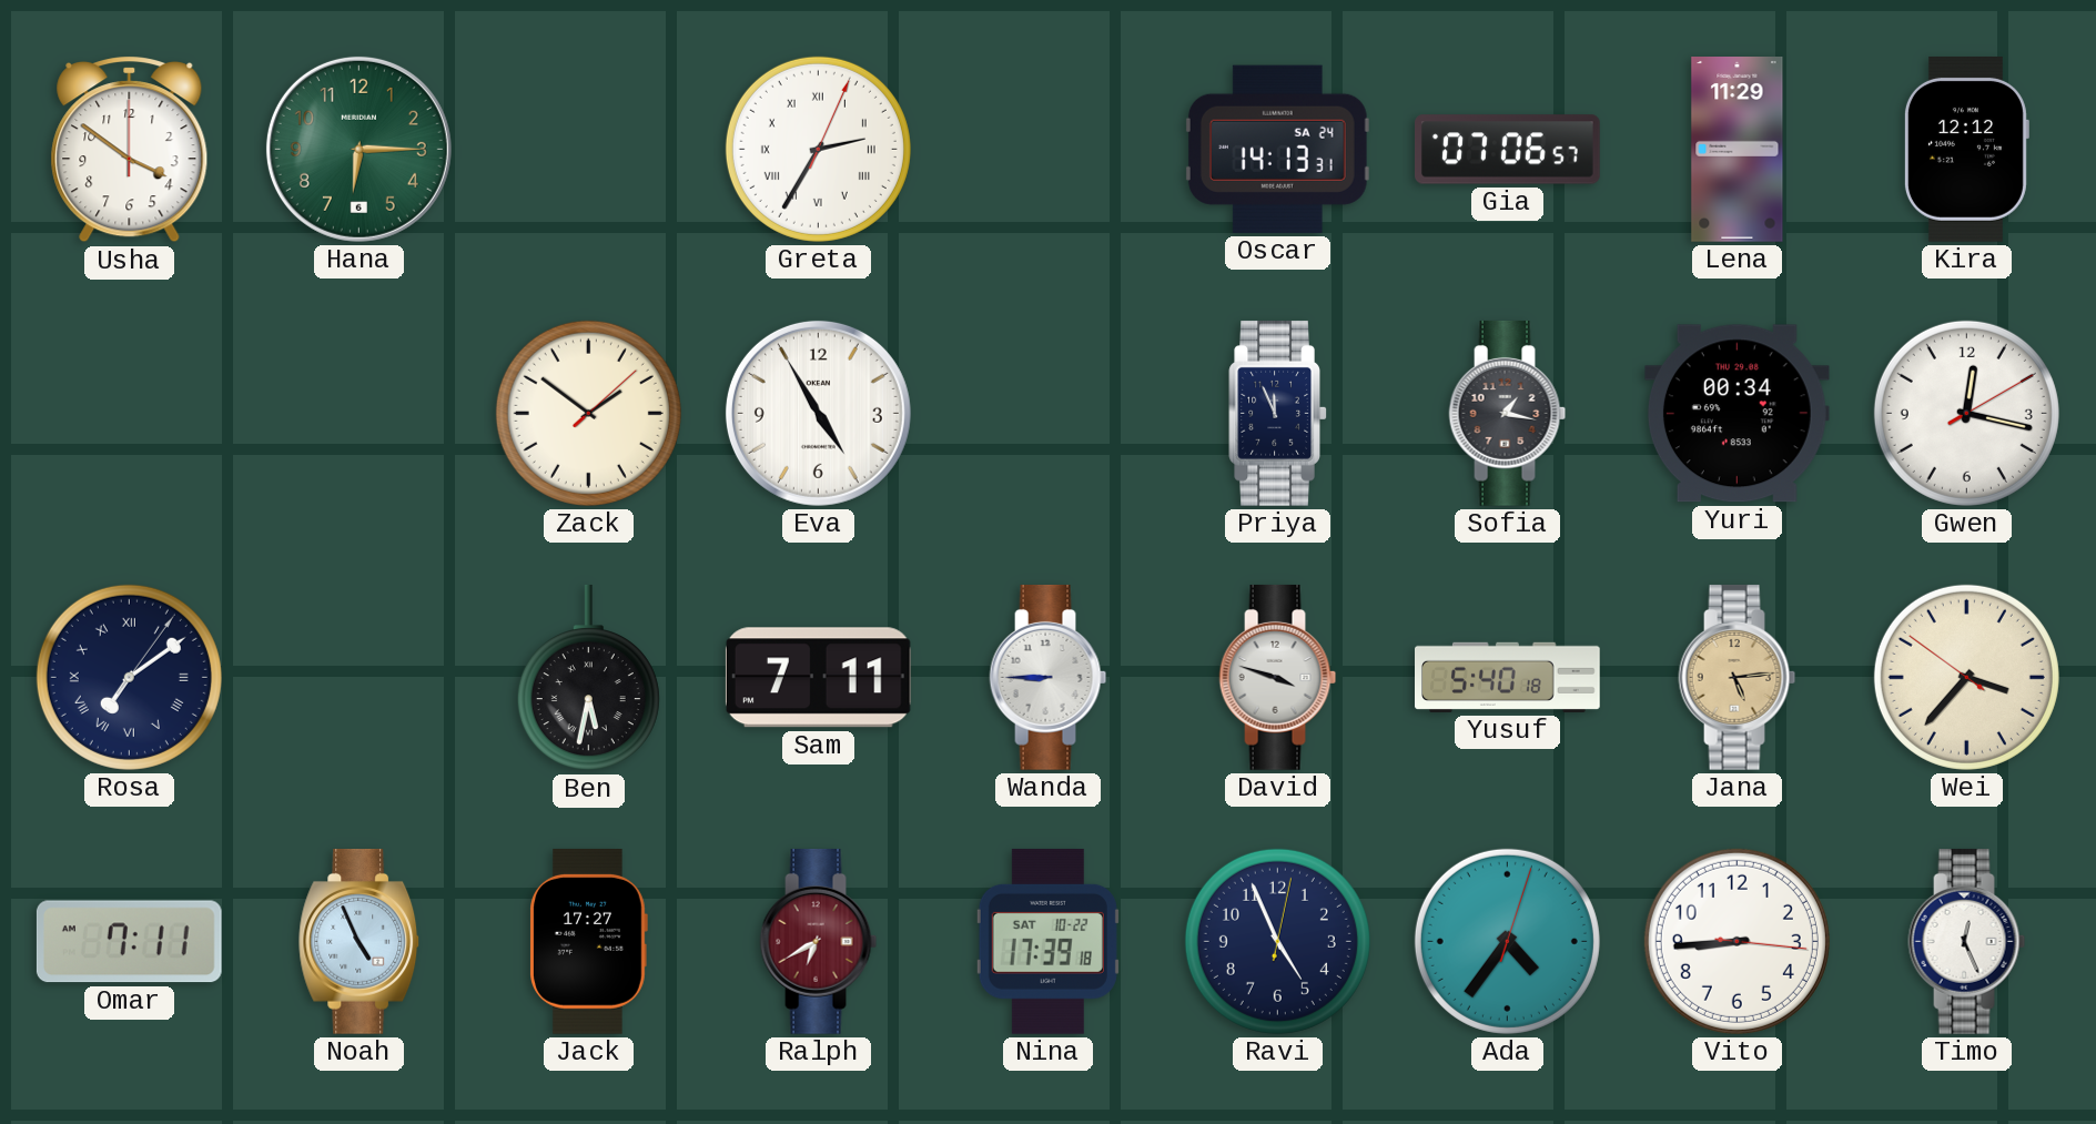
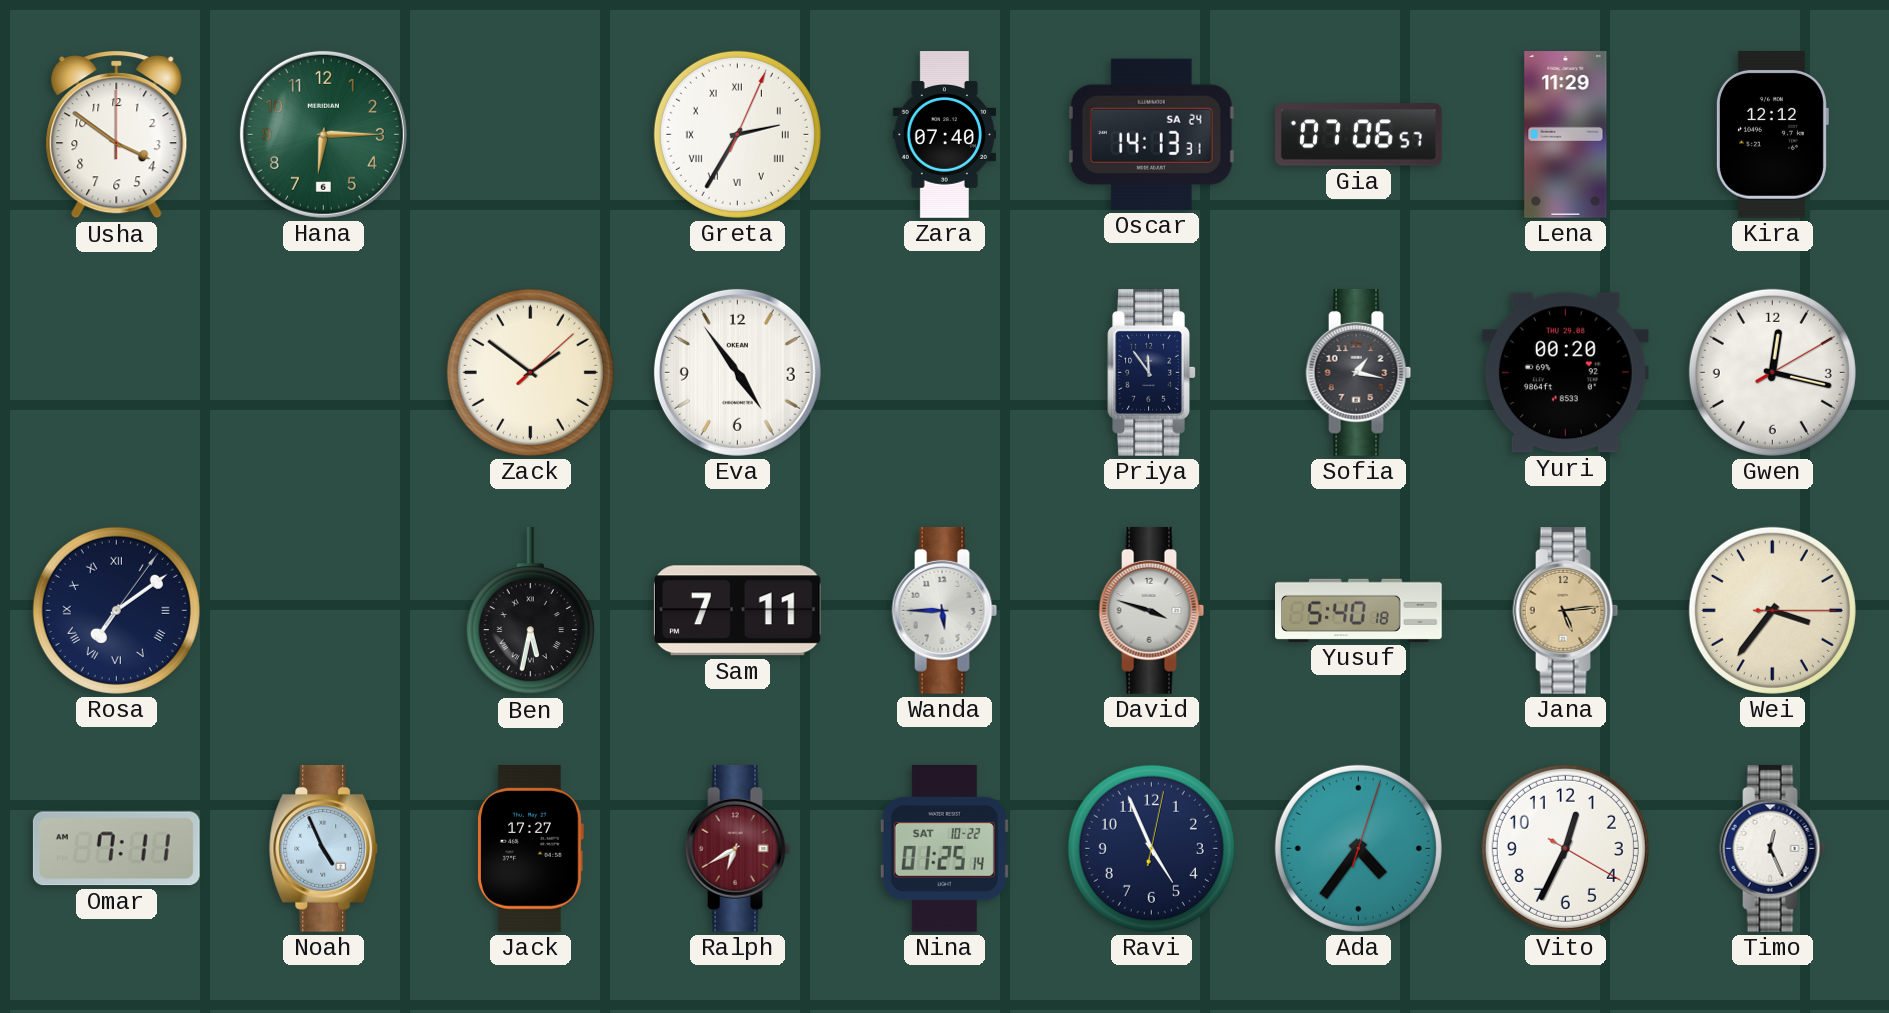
Zara: none -> 07:40
Eva: 4:55 -> 4:54
Priya: 11:56 -> 11:54
Yuri: 00:34 -> 00:20
Wanda: 8:45 -> 5:45
Wei: 3:36:51 -> 3:36:15
Nina: 17:39 -> 01:25
Vito: 8:44 -> 12:34
